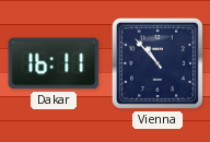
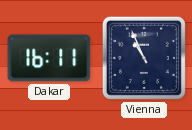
Vienna: 10:53 -> 10:56
